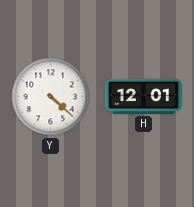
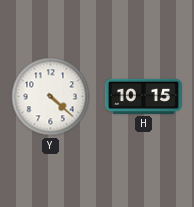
H: 12:01 -> 10:15
